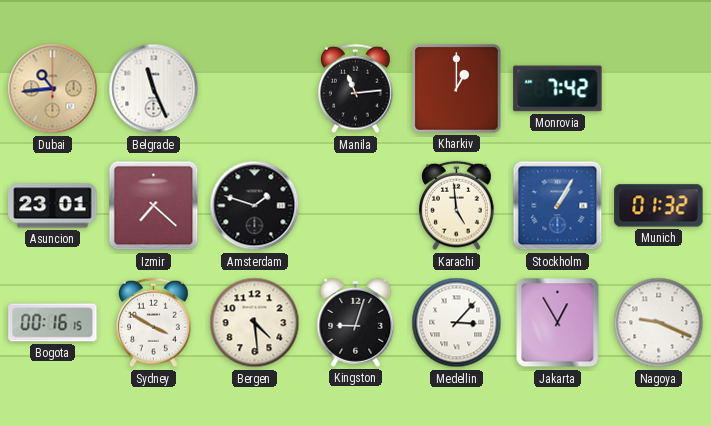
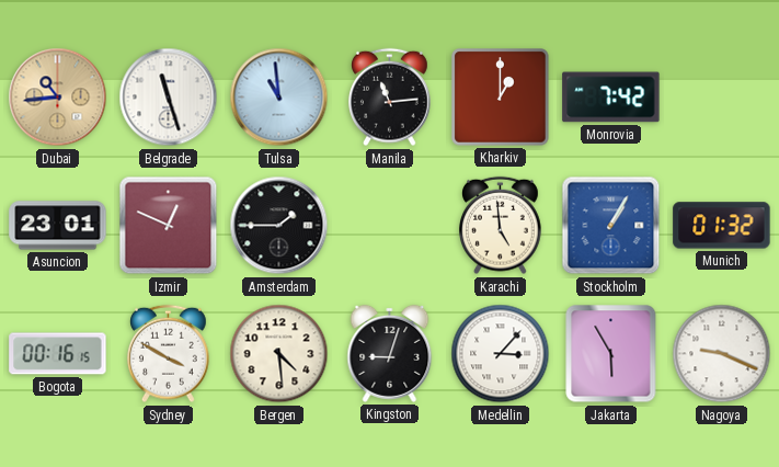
Belgrade: 11:26 -> 11:27
Tulsa: none -> 10:59
Izmir: 7:22 -> 12:49
Amsterdam: 1:48 -> 1:45
Jakarta: 12:55 -> 5:55
